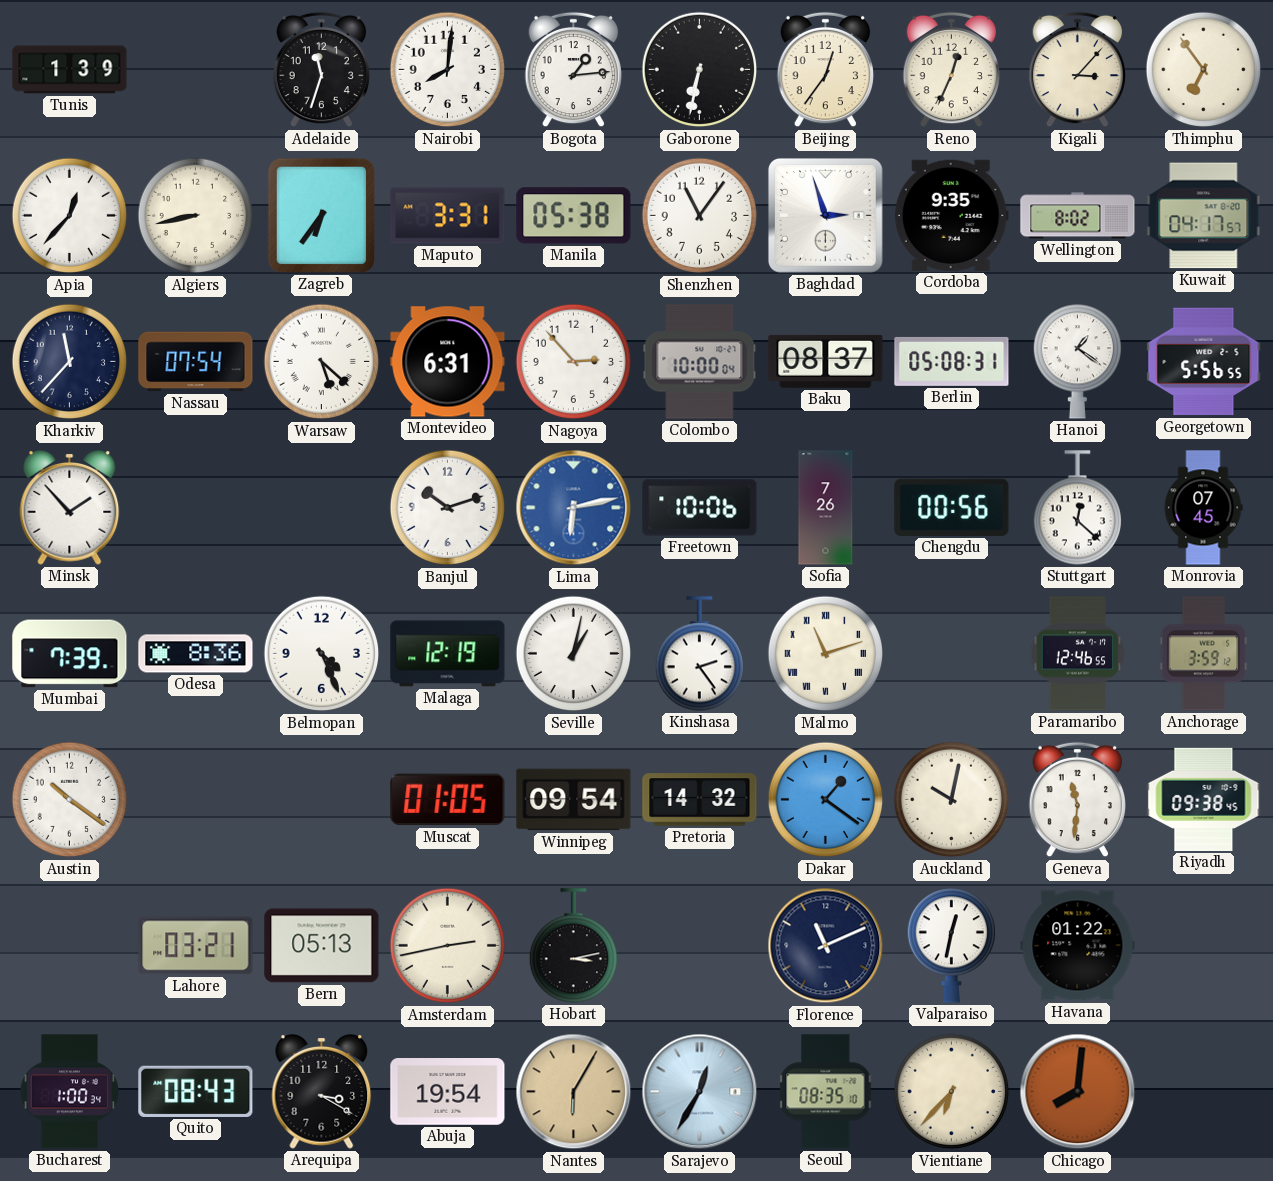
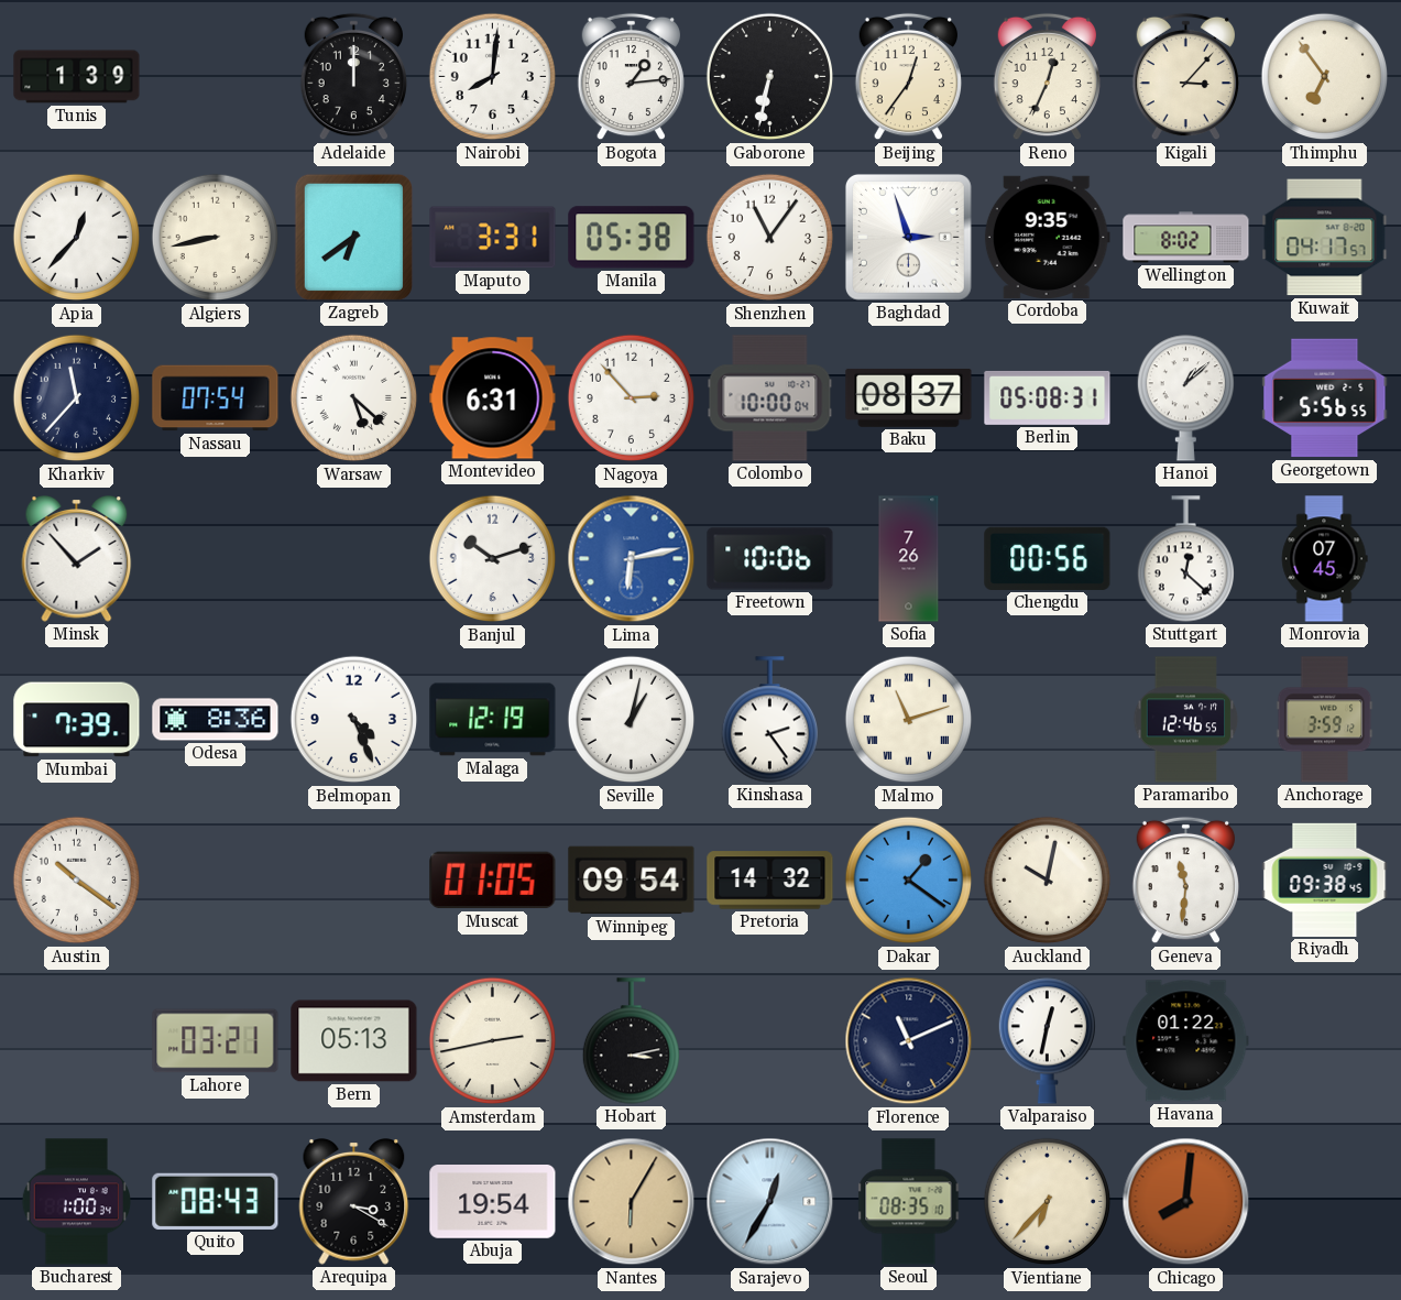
Adelaide: 11:33 -> 12:00
Zagreb: 6:36 -> 6:39
Hanoi: 1:21 -> 1:08
